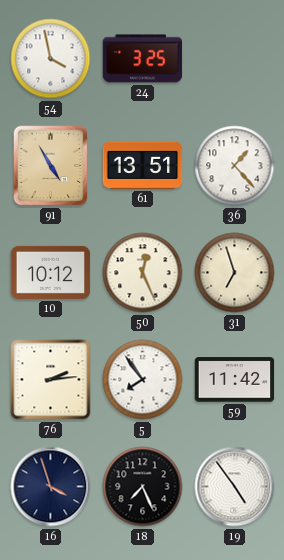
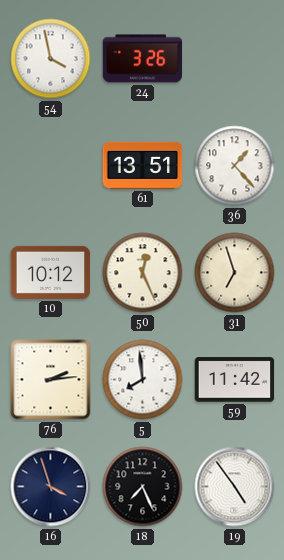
24: 3:25 -> 3:26
91: 4:55 -> none
5: 7:54 -> 7:59
